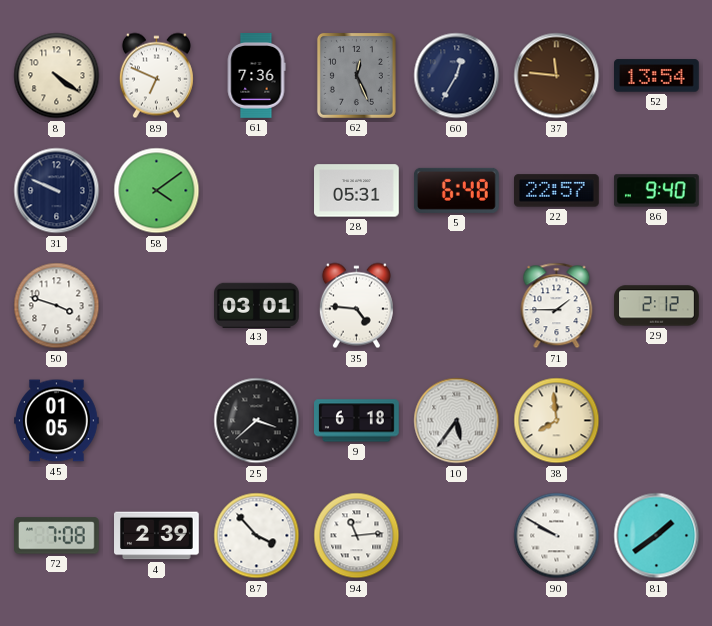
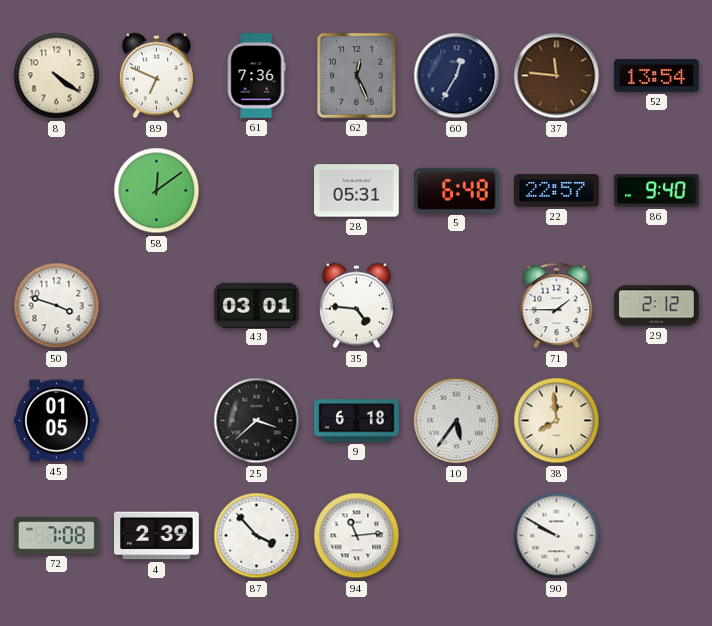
31: 9:49 -> none
58: 4:09 -> 12:09
81: 1:39 -> none
